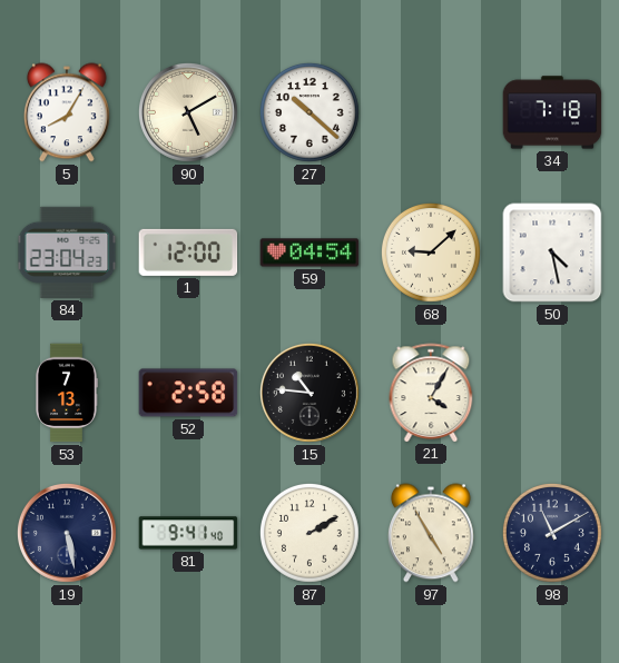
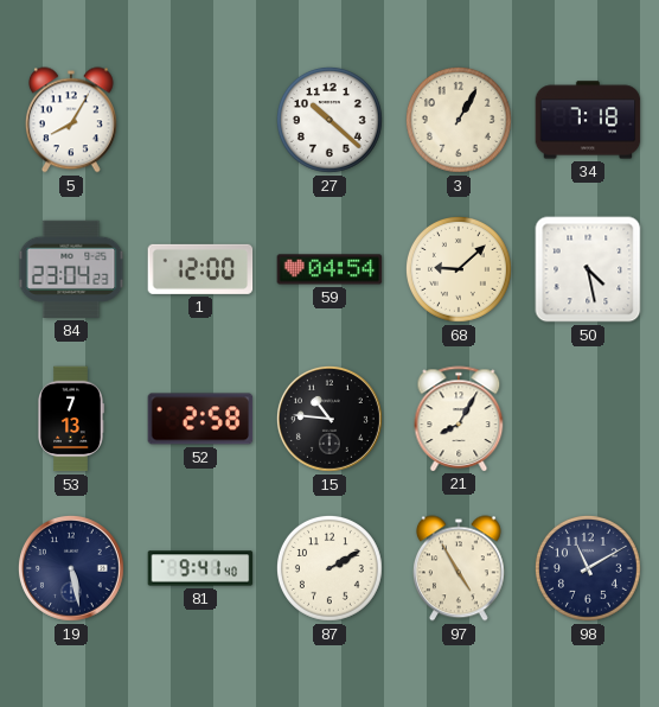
90: 5:10 -> none
3: none -> 1:05
21: 4:05 -> 8:05
